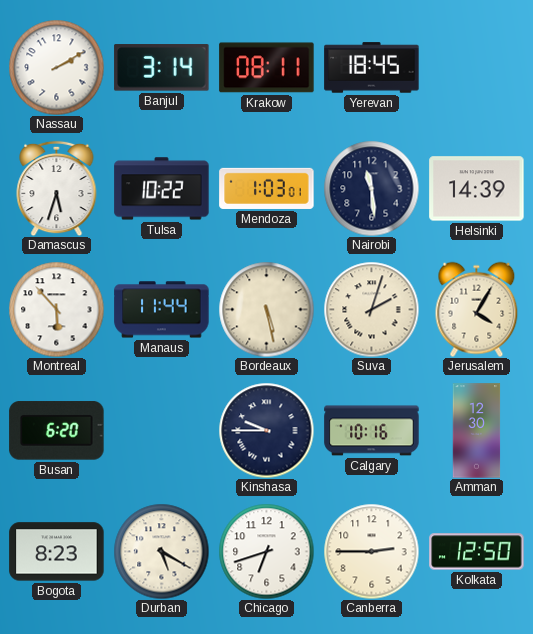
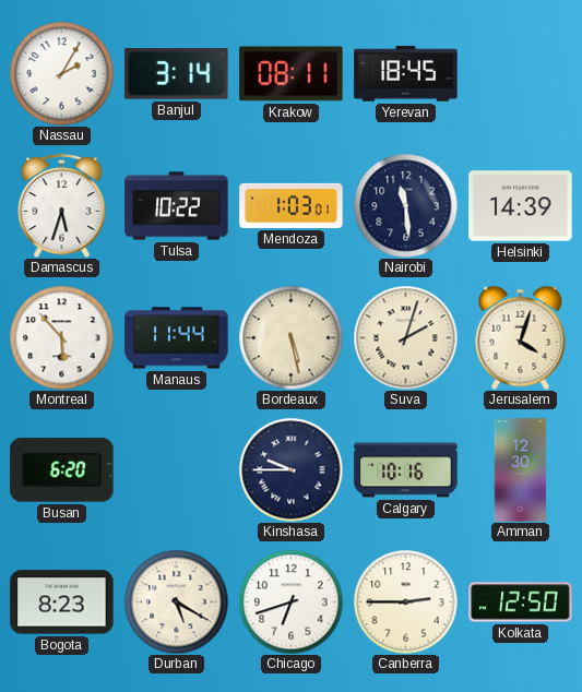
Nassau: 2:10 -> 2:05
Jerusalem: 4:05 -> 4:03
